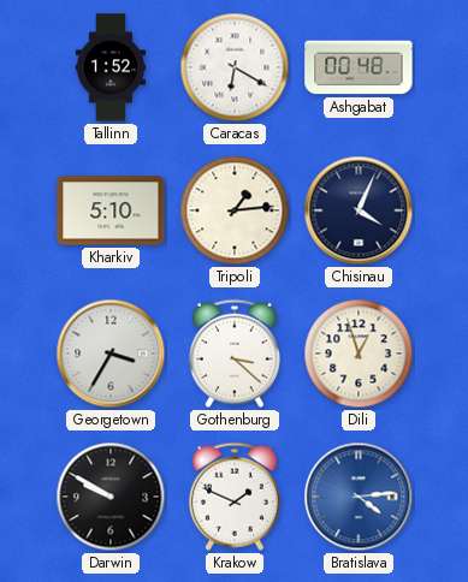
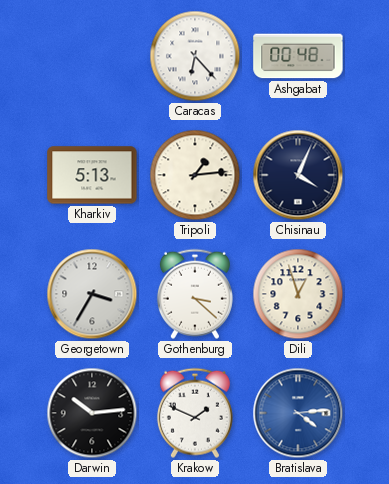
Tallinn: 1:52 -> none
Caracas: 6:20 -> 6:23
Kharkiv: 5:10 -> 5:13
Darwin: 9:50 -> 10:14
